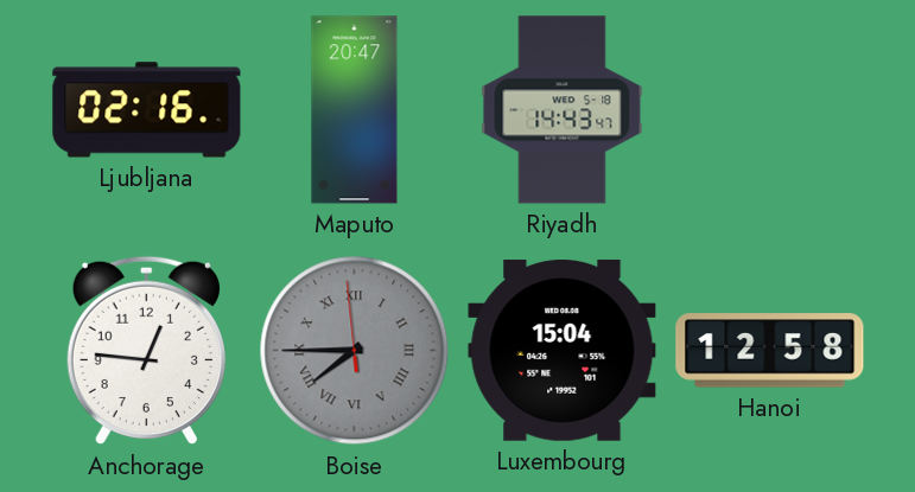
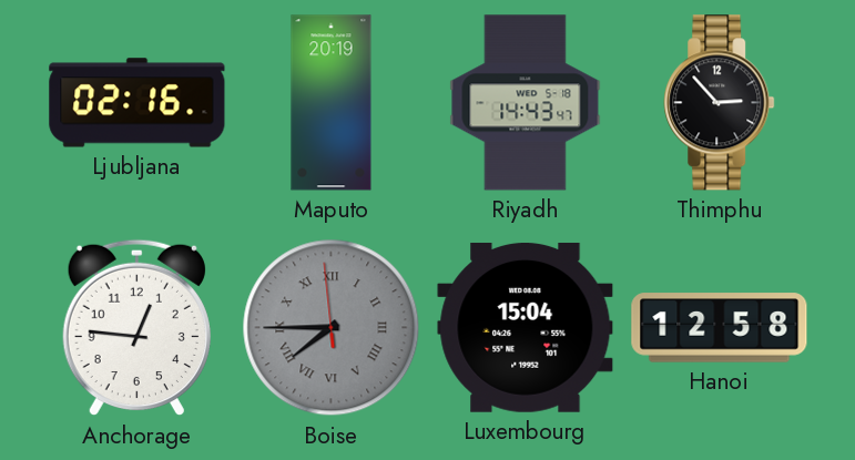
Maputo: 20:47 -> 20:19
Thimphu: none -> 2:53
